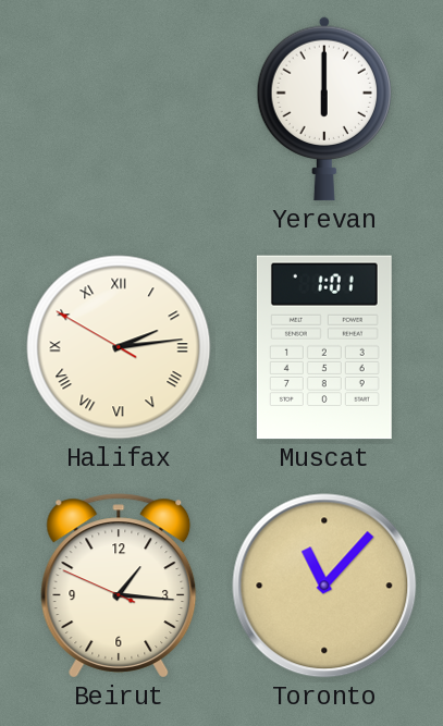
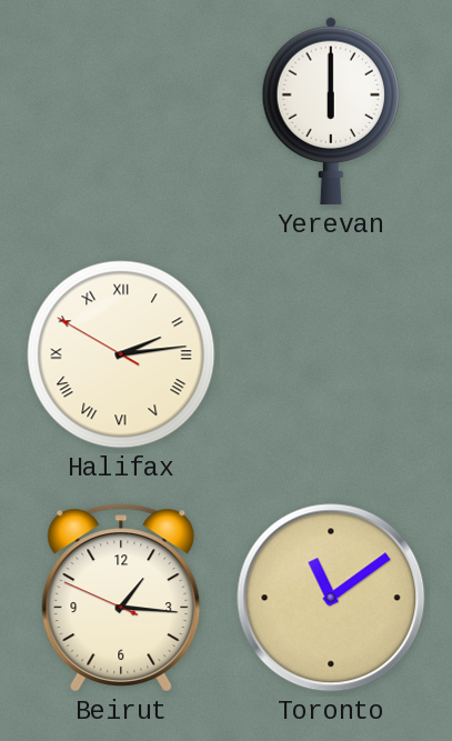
Muscat: 1:01 -> none
Toronto: 11:07 -> 11:09
